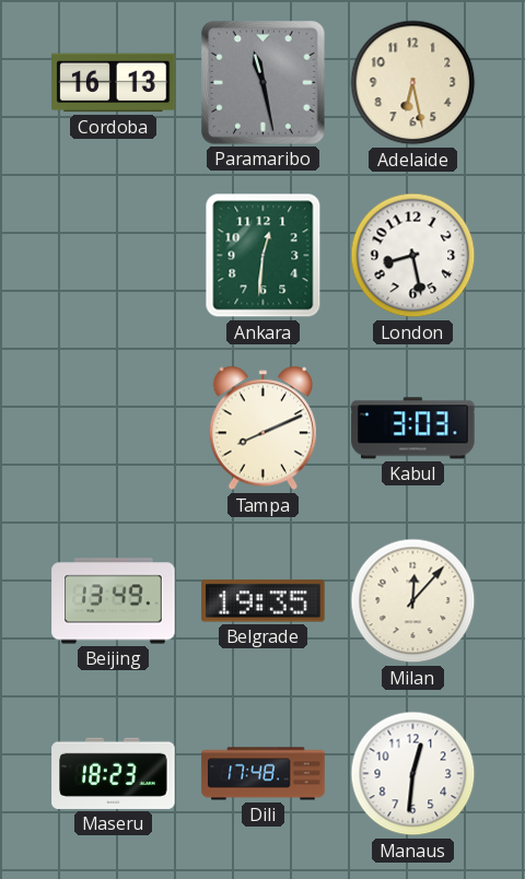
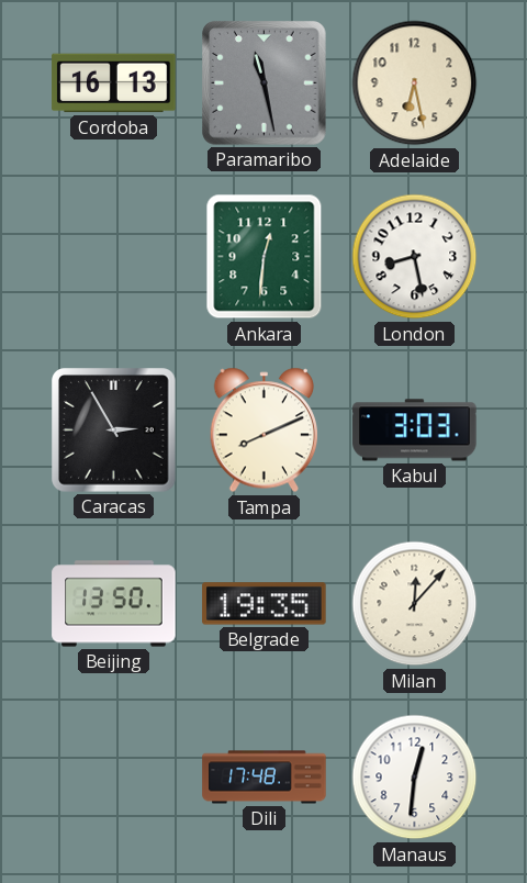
Caracas: none -> 2:55
Beijing: 13:49 -> 13:50
Maseru: 18:23 -> none
